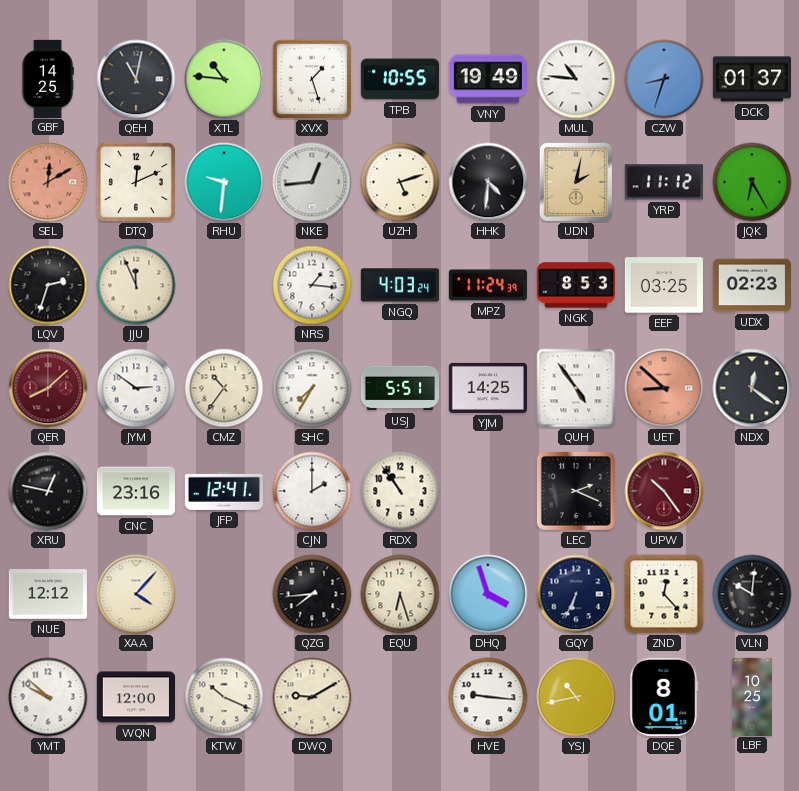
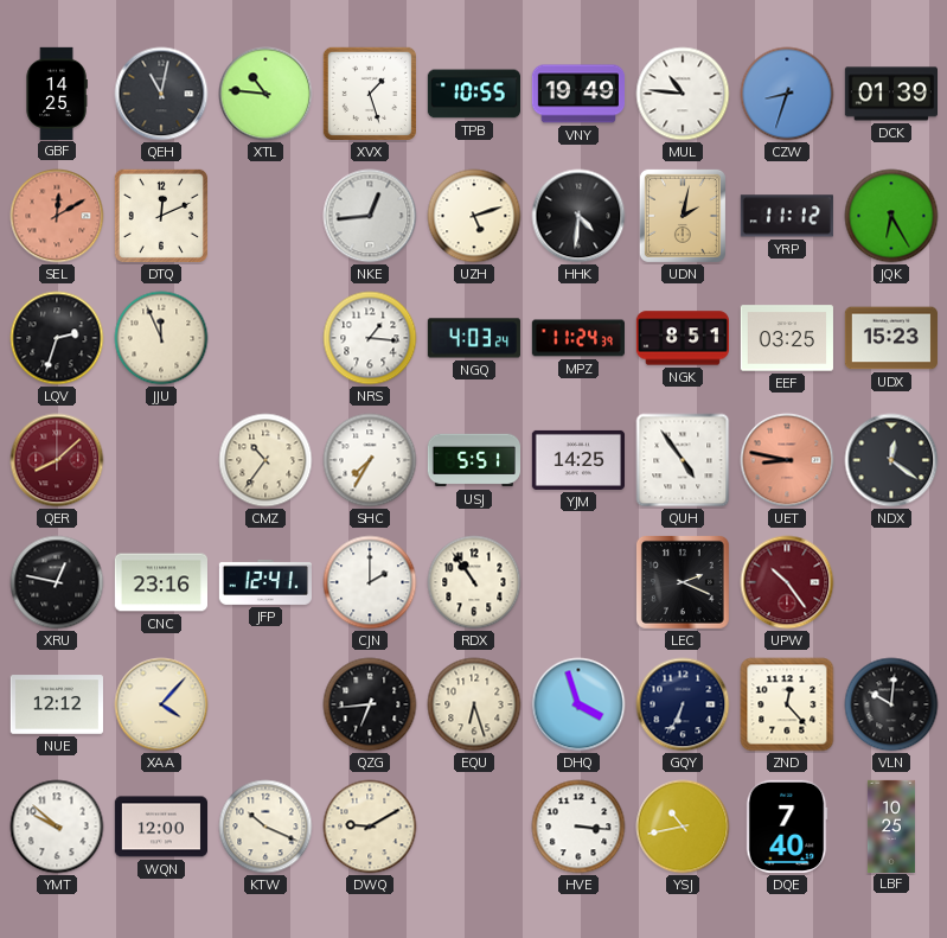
DCK: 01:37 -> 01:39
RHU: 9:31 -> none
NGK: 8:53 -> 8:51
UDX: 02:23 -> 15:23
JYM: 2:51 -> none
UET: 8:52 -> 8:47
QZG: 7:44 -> 6:44
HVE: 9:16 -> 3:16
DQE: 8:01 -> 7:40
